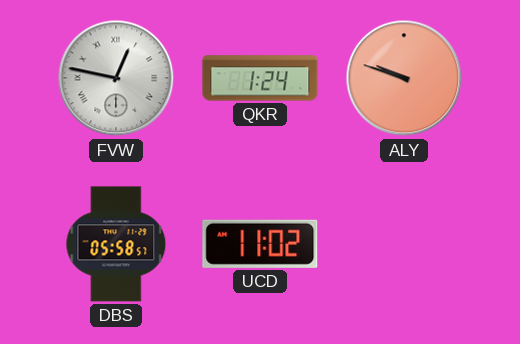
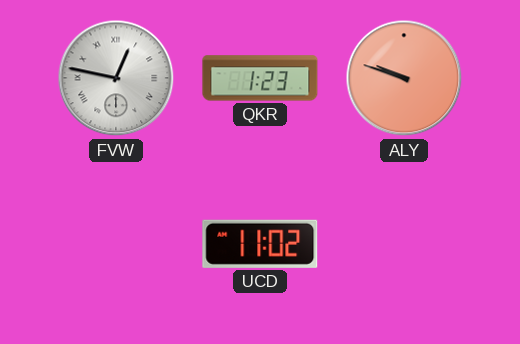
QKR: 1:24 -> 1:23
DBS: 05:58 -> none
